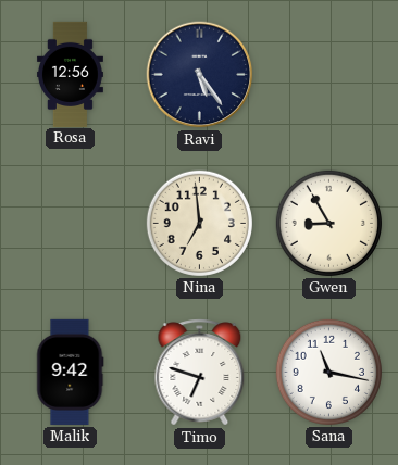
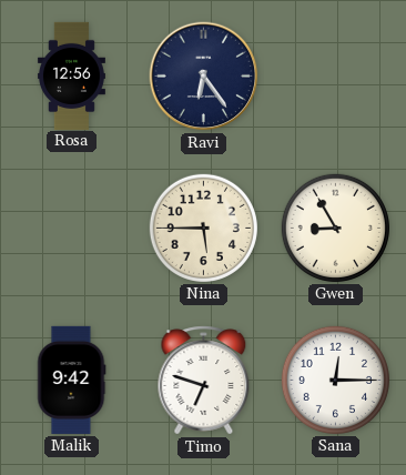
Ravi: 5:24 -> 6:24
Nina: 6:59 -> 5:45
Sana: 11:17 -> 12:15
